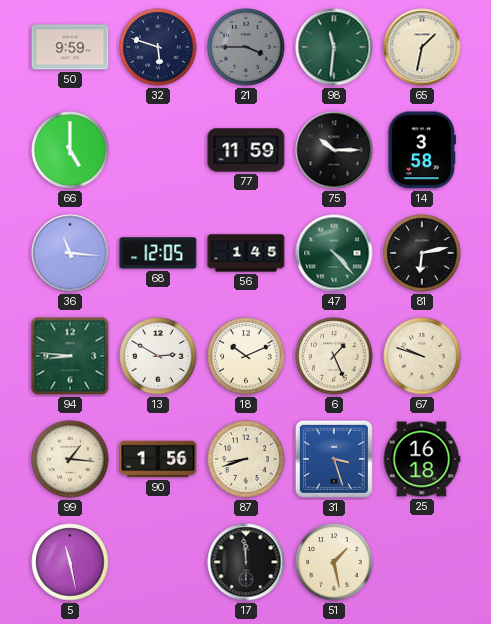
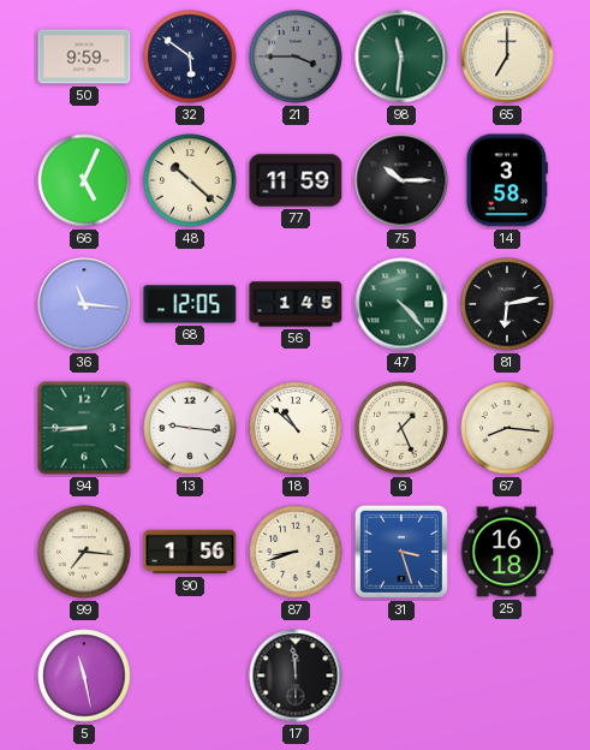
32: 5:48 -> 5:51
65: 1:32 -> 7:00
66: 5:00 -> 5:04
48: none -> 10:22
94: 8:46 -> 8:45
13: 2:50 -> 9:16
18: 10:11 -> 10:52
67: 9:48 -> 8:16
99: 1:16 -> 7:16
51: 1:28 -> none
